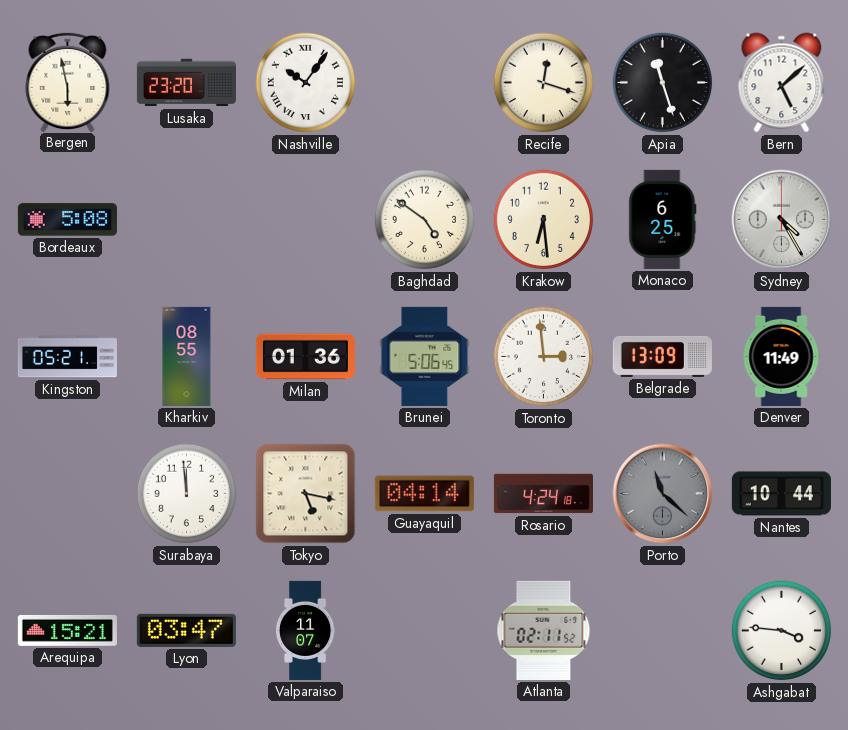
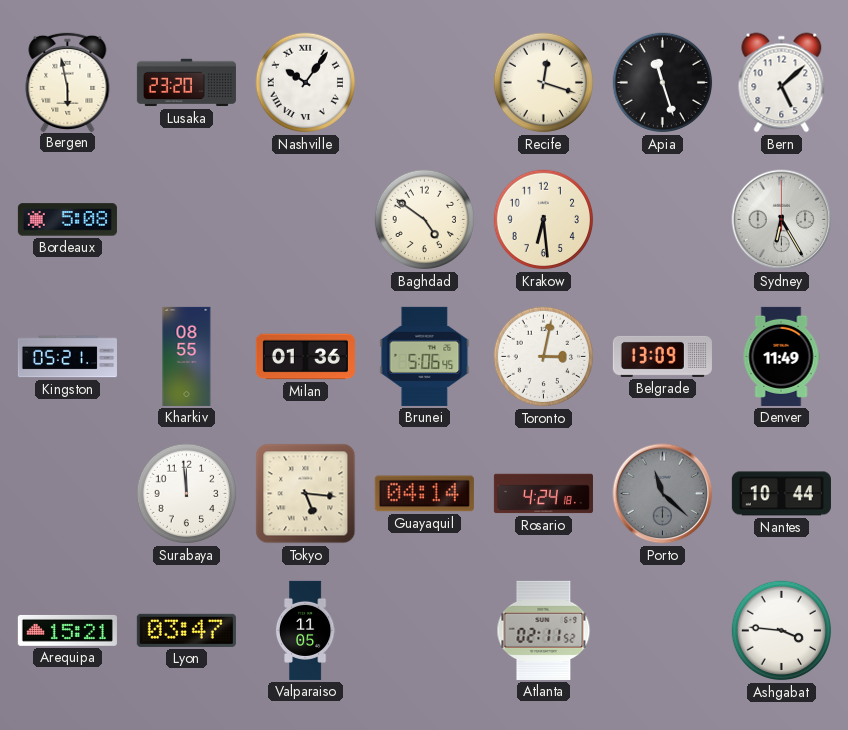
Monaco: 6:25 -> none
Sydney: 4:25 -> 6:25
Toronto: 2:59 -> 3:02
Tokyo: 5:17 -> 5:16
Valparaiso: 11:07 -> 11:05
